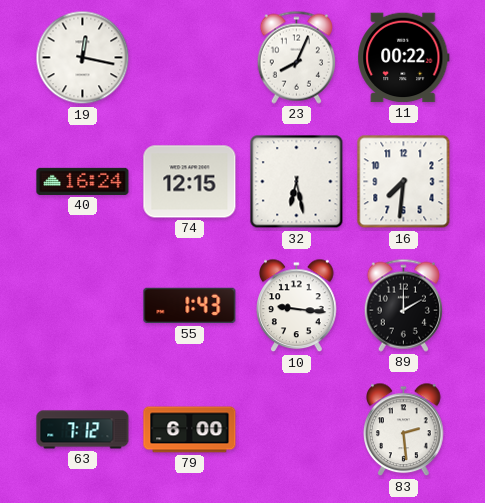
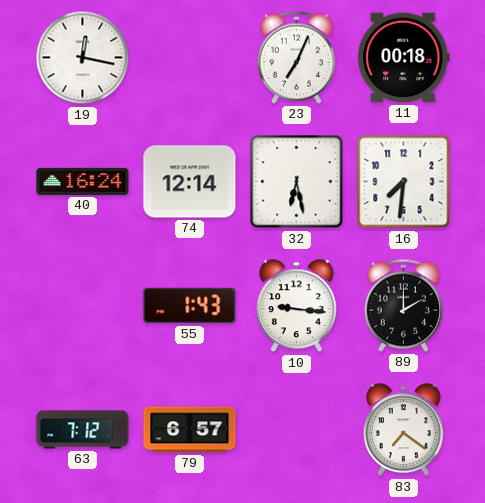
23: 8:04 -> 7:04
11: 00:22 -> 00:18
74: 12:15 -> 12:14
79: 6:00 -> 6:57
83: 2:29 -> 7:21
